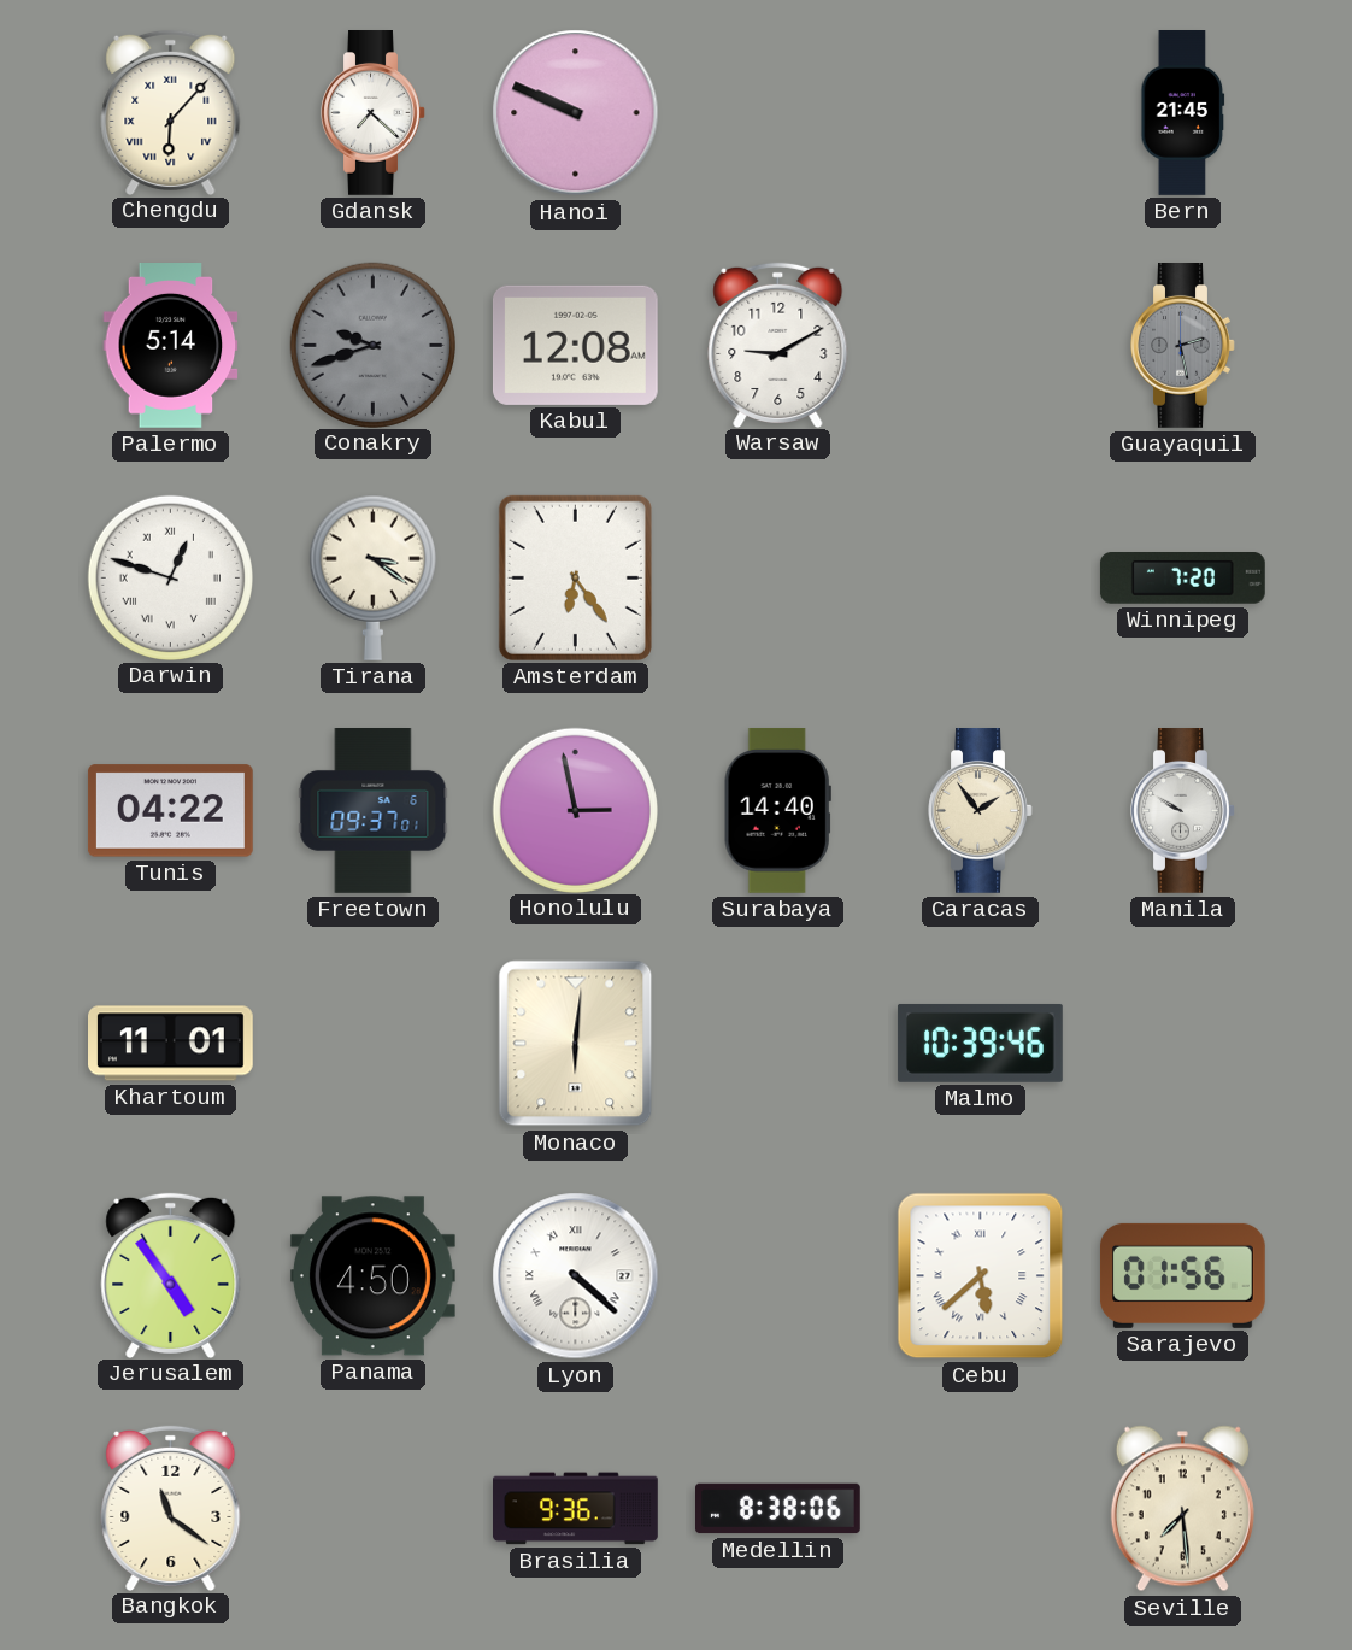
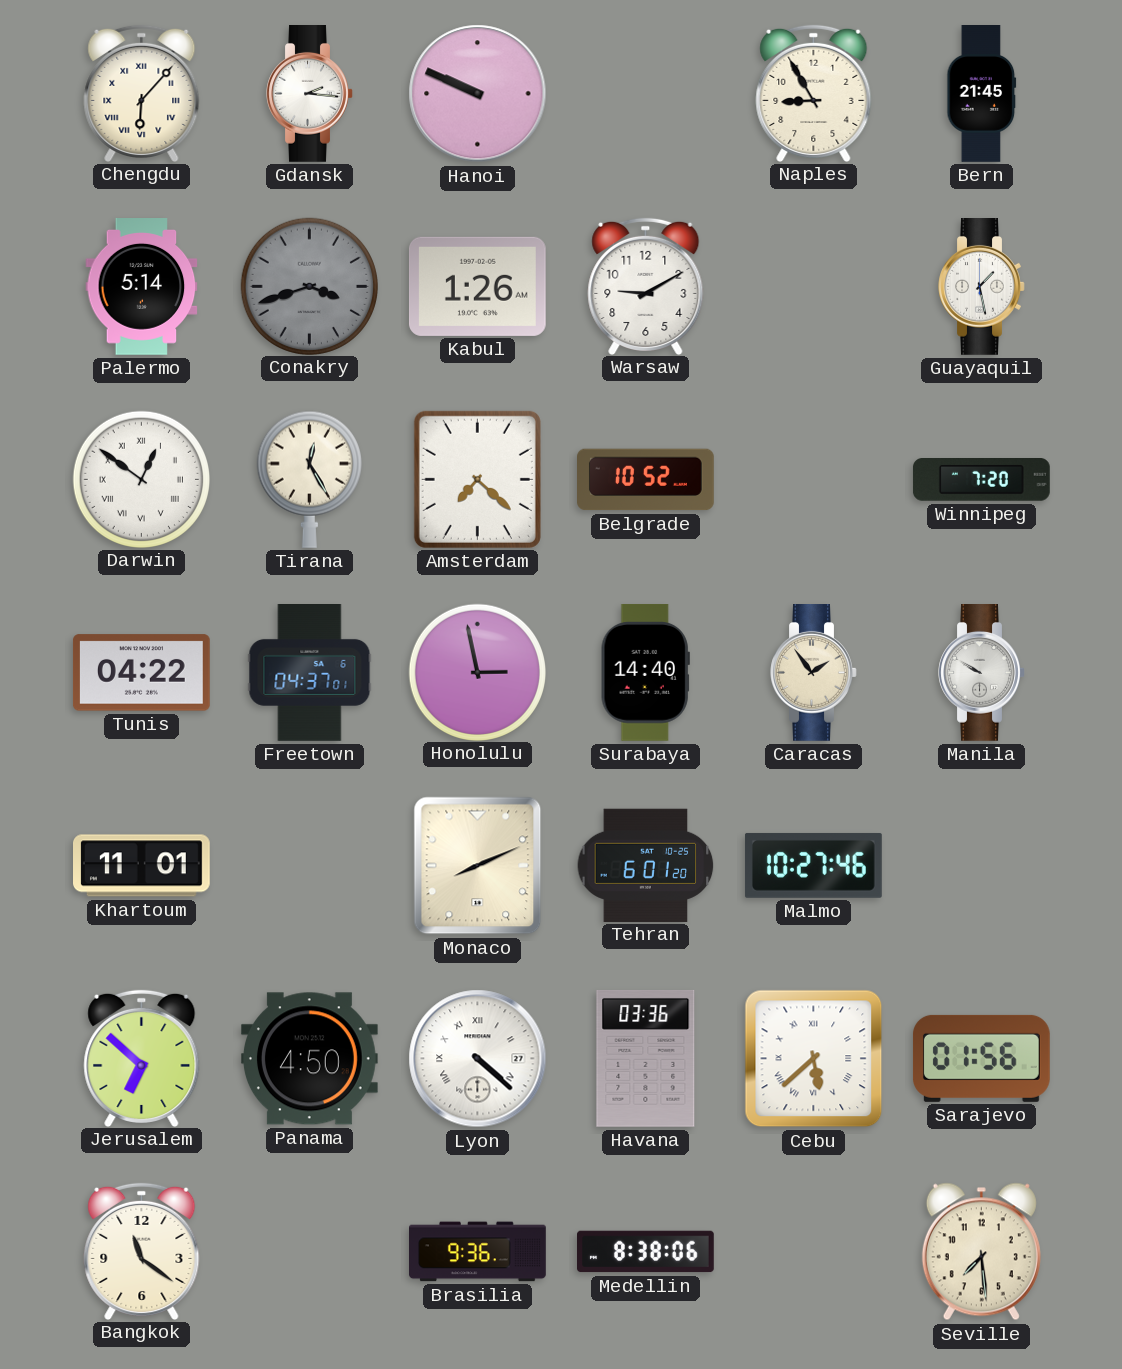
Gdansk: 7:22 -> 2:16
Naples: none -> 8:55
Conakry: 9:42 -> 3:42
Kabul: 12:08 -> 1:26
Guayaquil: 2:28 -> 1:28
Guayaquil dial: grey -> white
Darwin: 12:48 -> 12:51
Tirana: 3:21 -> 12:25
Amsterdam: 6:24 -> 7:22
Belgrade: none -> 10:52
Freetown: 09:37 -> 04:37
Monaco: 6:01 -> 8:11
Tehran: none -> 6:01
Malmo: 10:39 -> 10:27
Jerusalem: 4:54 -> 6:52
Havana: none -> 03:36
